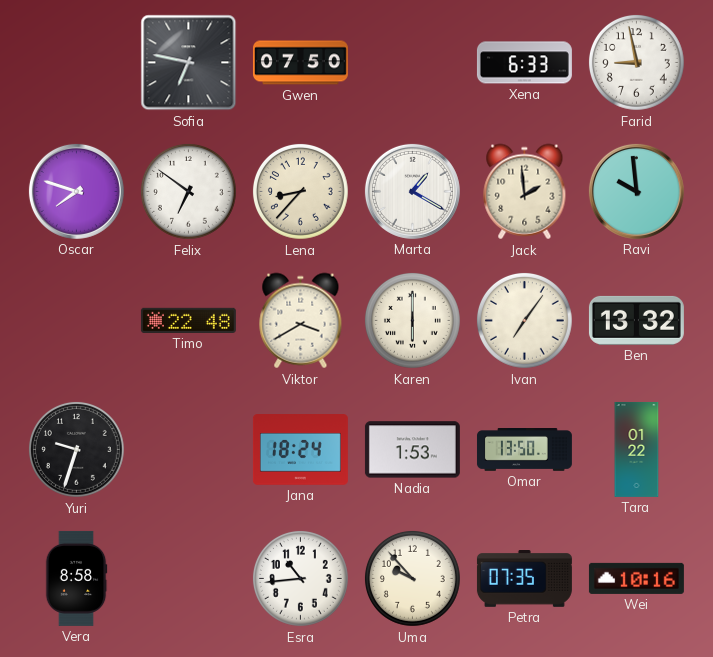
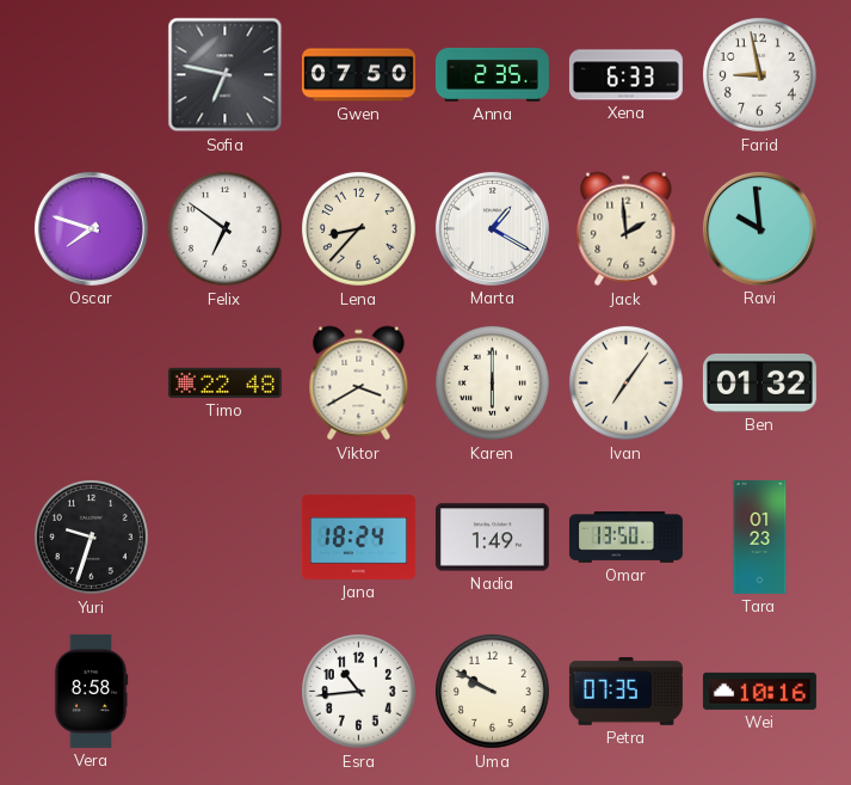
Anna: none -> 2:35
Ben: 13:32 -> 01:32
Nadia: 1:53 -> 1:49
Tara: 01:22 -> 01:23
Uma: 9:53 -> 9:50
